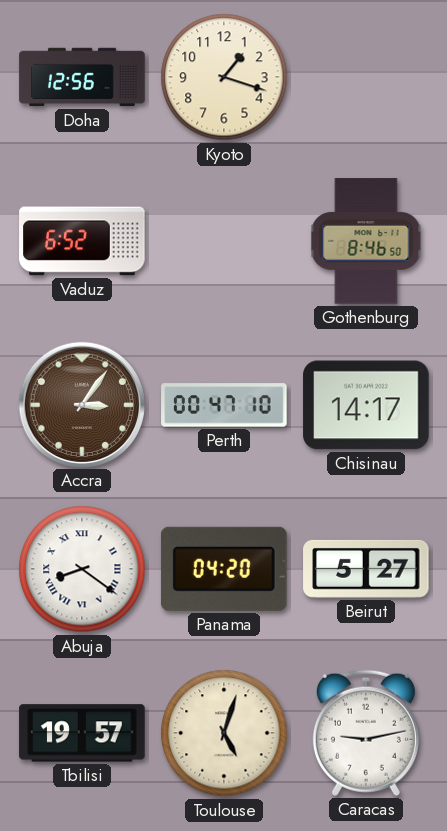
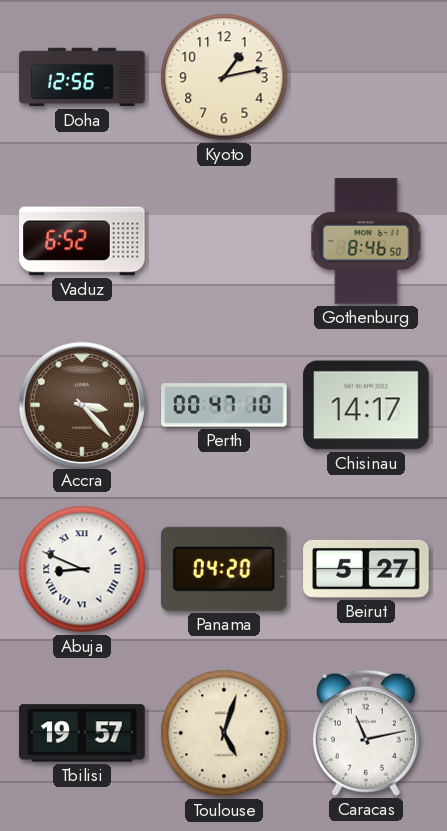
Kyoto: 1:18 -> 1:13
Accra: 3:06 -> 3:23
Abuja: 8:21 -> 8:49
Caracas: 9:13 -> 11:13
